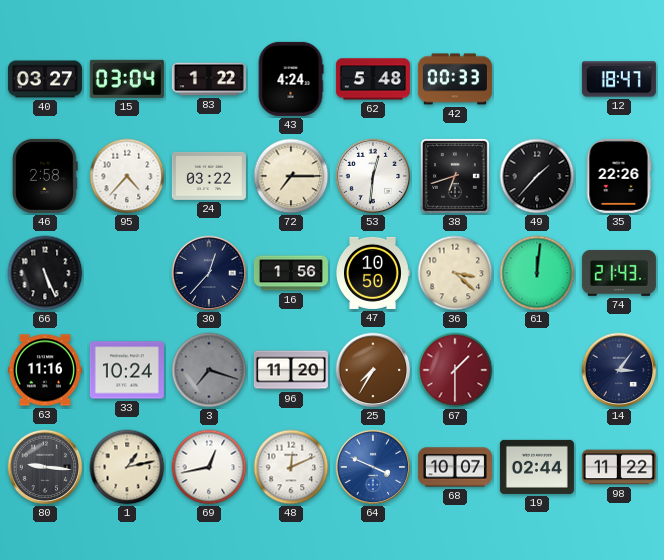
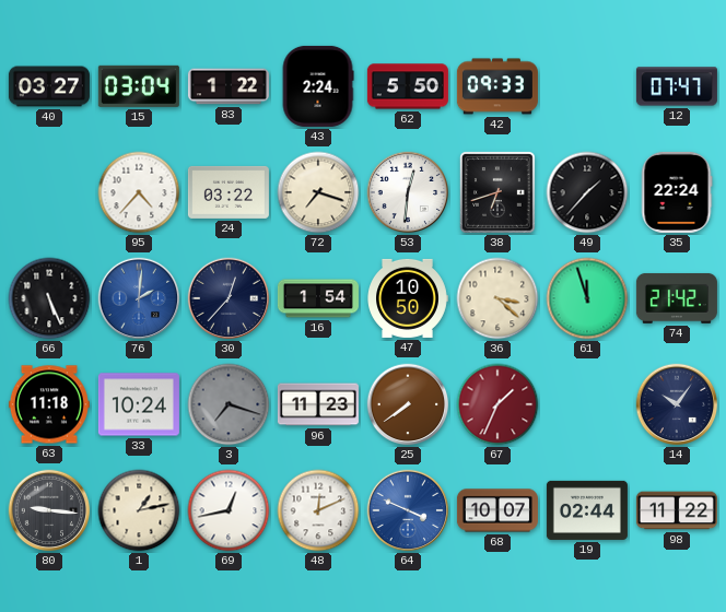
43: 4:24 -> 2:24
62: 5:48 -> 5:50
42: 00:33 -> 09:33
12: 18:47 -> 07:47
46: 2:58 -> none
72: 7:15 -> 7:18
35: 22:26 -> 22:24
76: none -> 2:01
16: 1:56 -> 1:54
61: 12:01 -> 11:57
74: 21:43 -> 21:42
63: 11:16 -> 11:18
96: 11:20 -> 11:23
25: 7:35 -> 7:39
67: 1:30 -> 1:34
14: 3:06 -> 10:06
